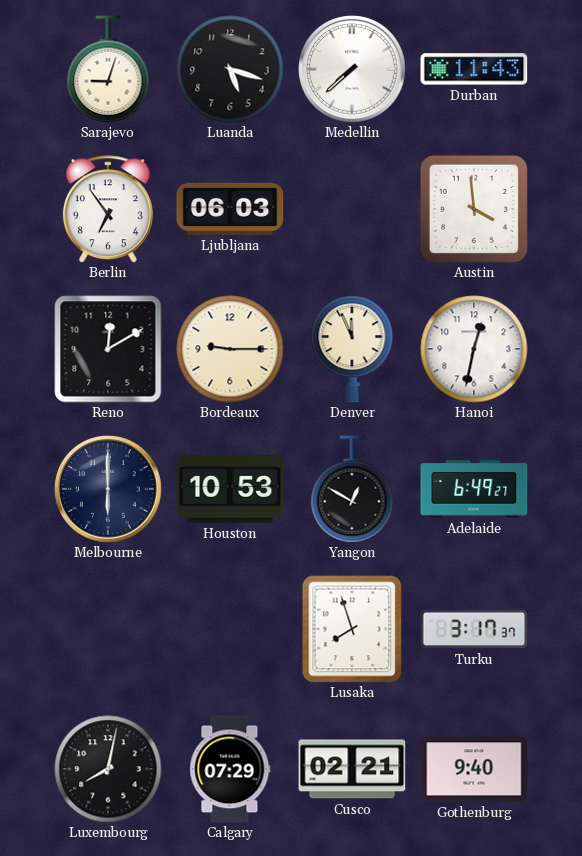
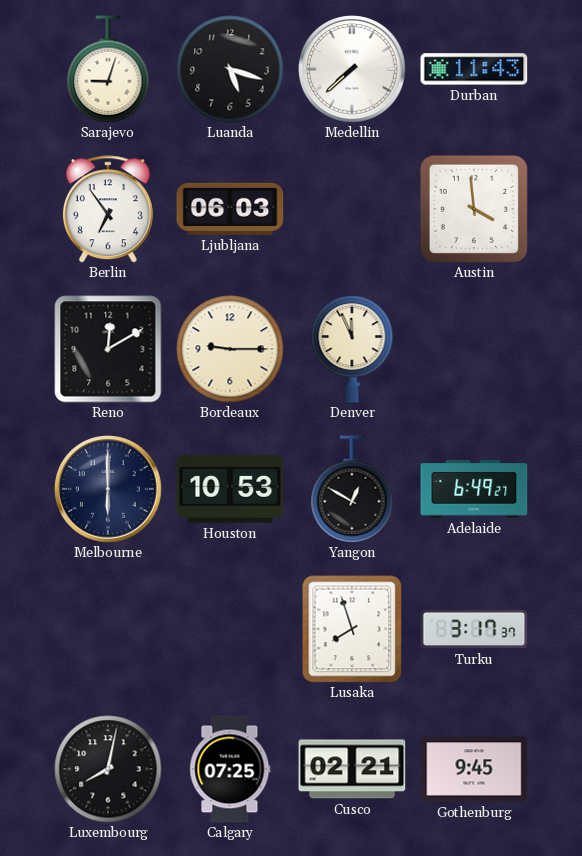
Hanoi: 12:32 -> none
Calgary: 07:29 -> 07:25
Gothenburg: 9:40 -> 9:45
